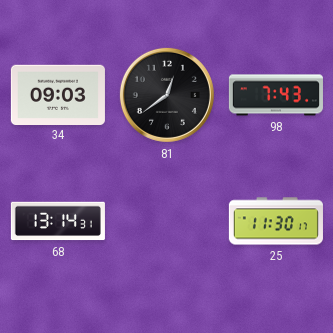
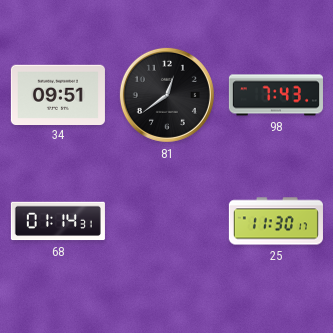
34: 09:03 -> 09:51
68: 13:14 -> 01:14
